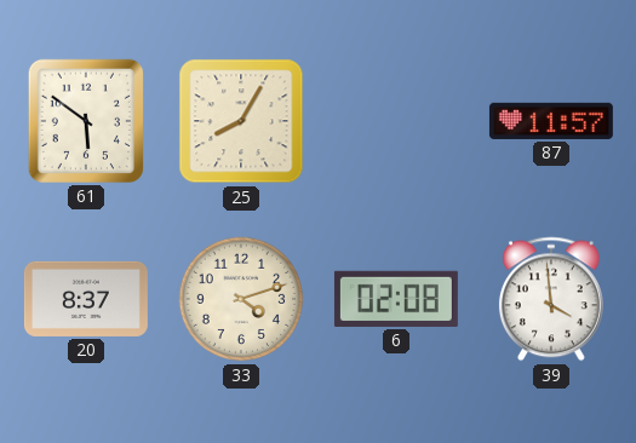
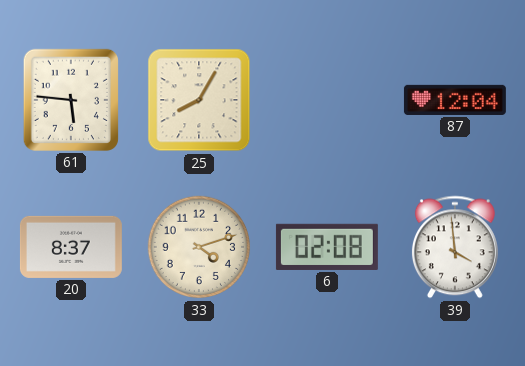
61: 5:51 -> 5:46
87: 11:57 -> 12:04
